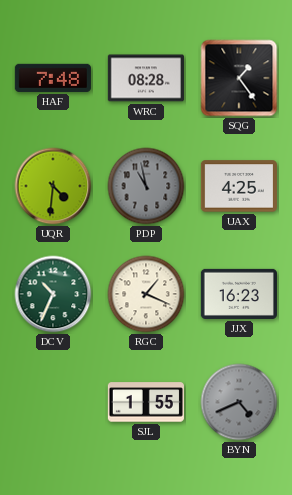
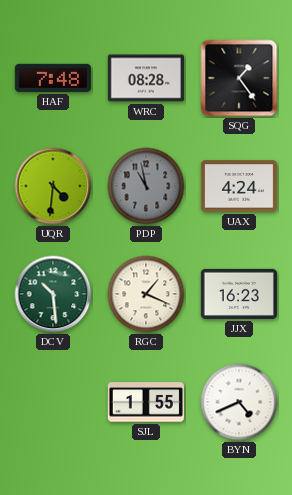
UAX: 4:25 -> 4:24
DCV: 10:34 -> 10:29
BYN dial: grey -> white
